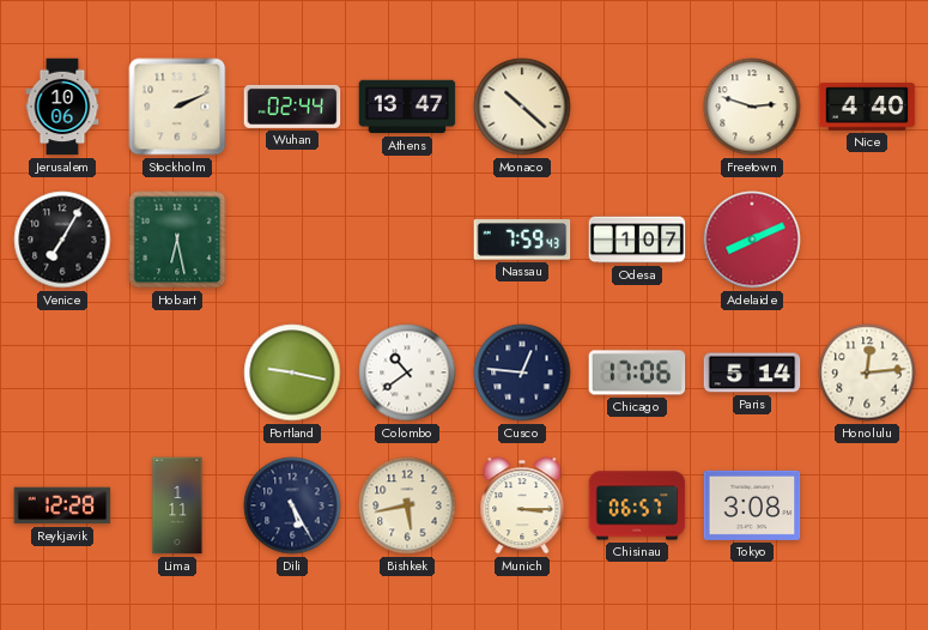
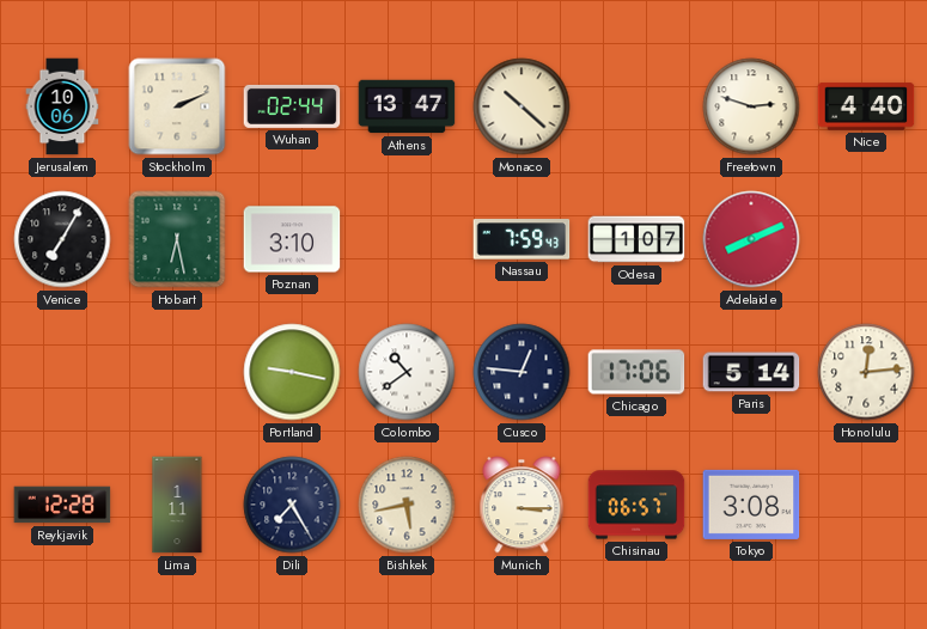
Poznan: none -> 3:10
Dili: 5:25 -> 7:25
